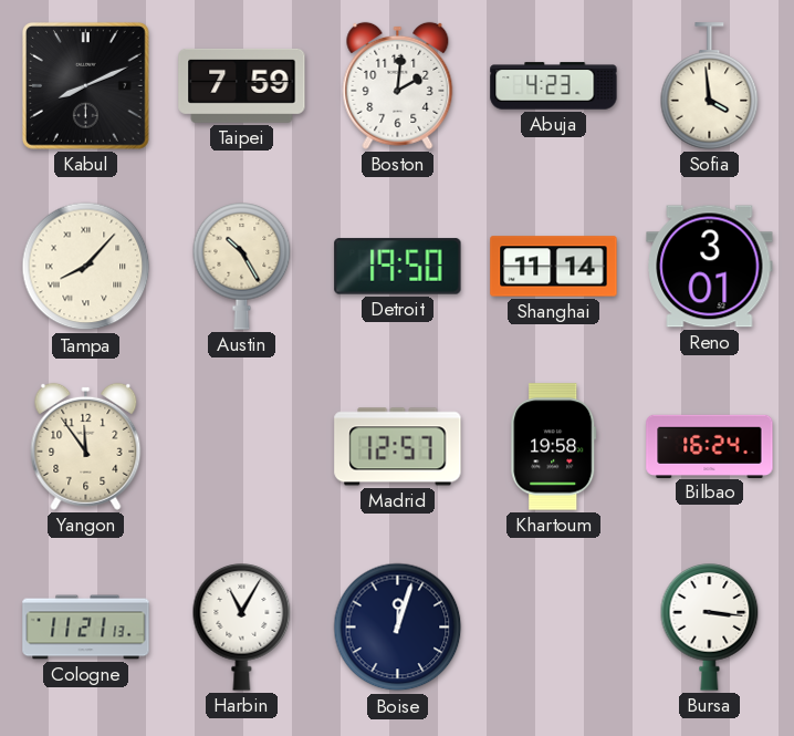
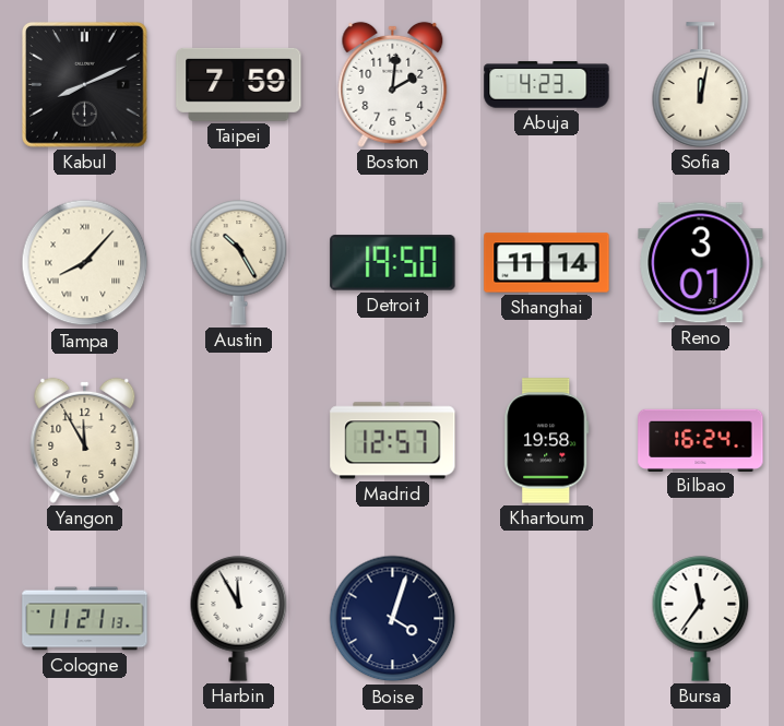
Sofia: 3:59 -> 12:02
Yangon: 11:54 -> 11:55
Harbin: 11:05 -> 11:55
Boise: 12:03 -> 4:03
Bursa: 3:16 -> 11:36
